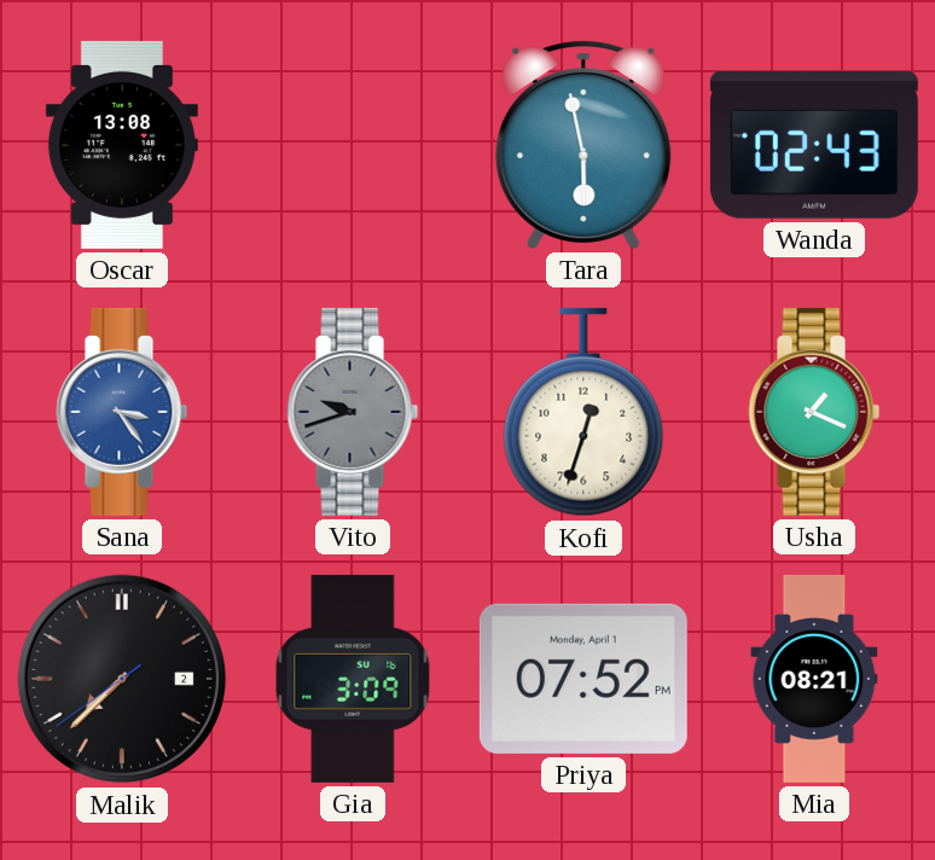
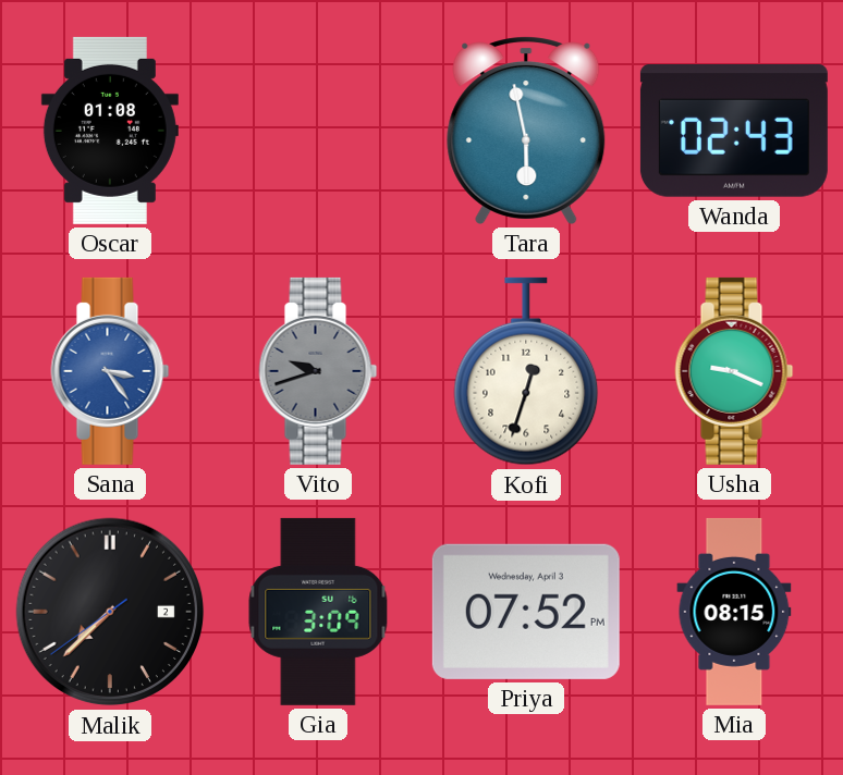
Oscar: 13:08 -> 01:08
Usha: 1:19 -> 9:19
Priya date: Monday, April 1 -> Wednesday, April 3
Mia: 08:21 -> 08:15
